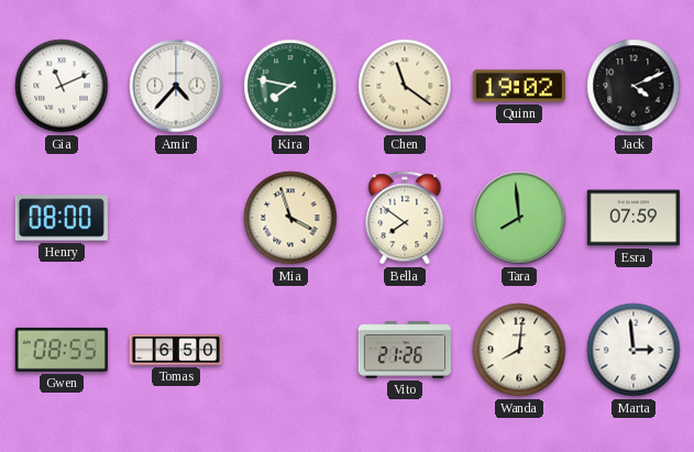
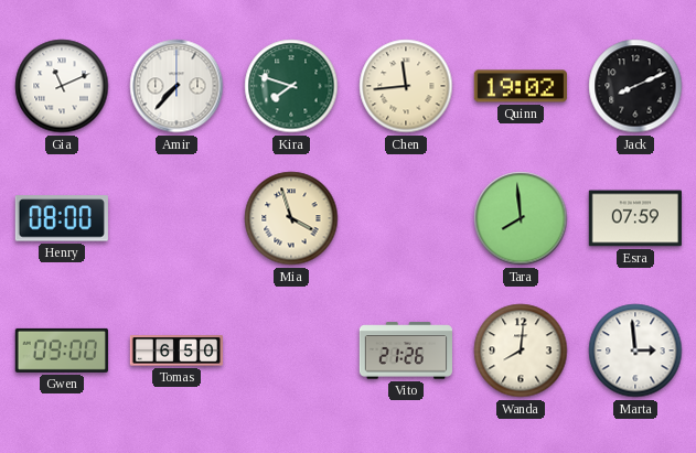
Amir: 4:37 -> 7:37
Kira: 7:47 -> 7:48
Chen: 11:21 -> 11:44
Jack: 4:11 -> 8:11
Bella: 7:51 -> none
Gwen: 08:55 -> 09:00
